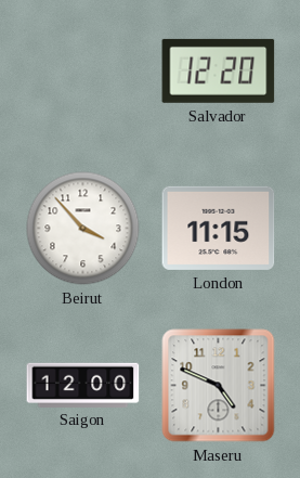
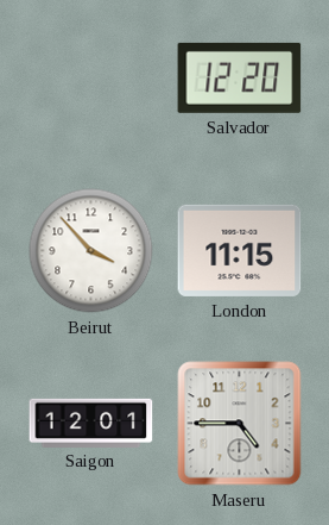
Saigon: 12:00 -> 12:01
Maseru: 4:49 -> 4:45
